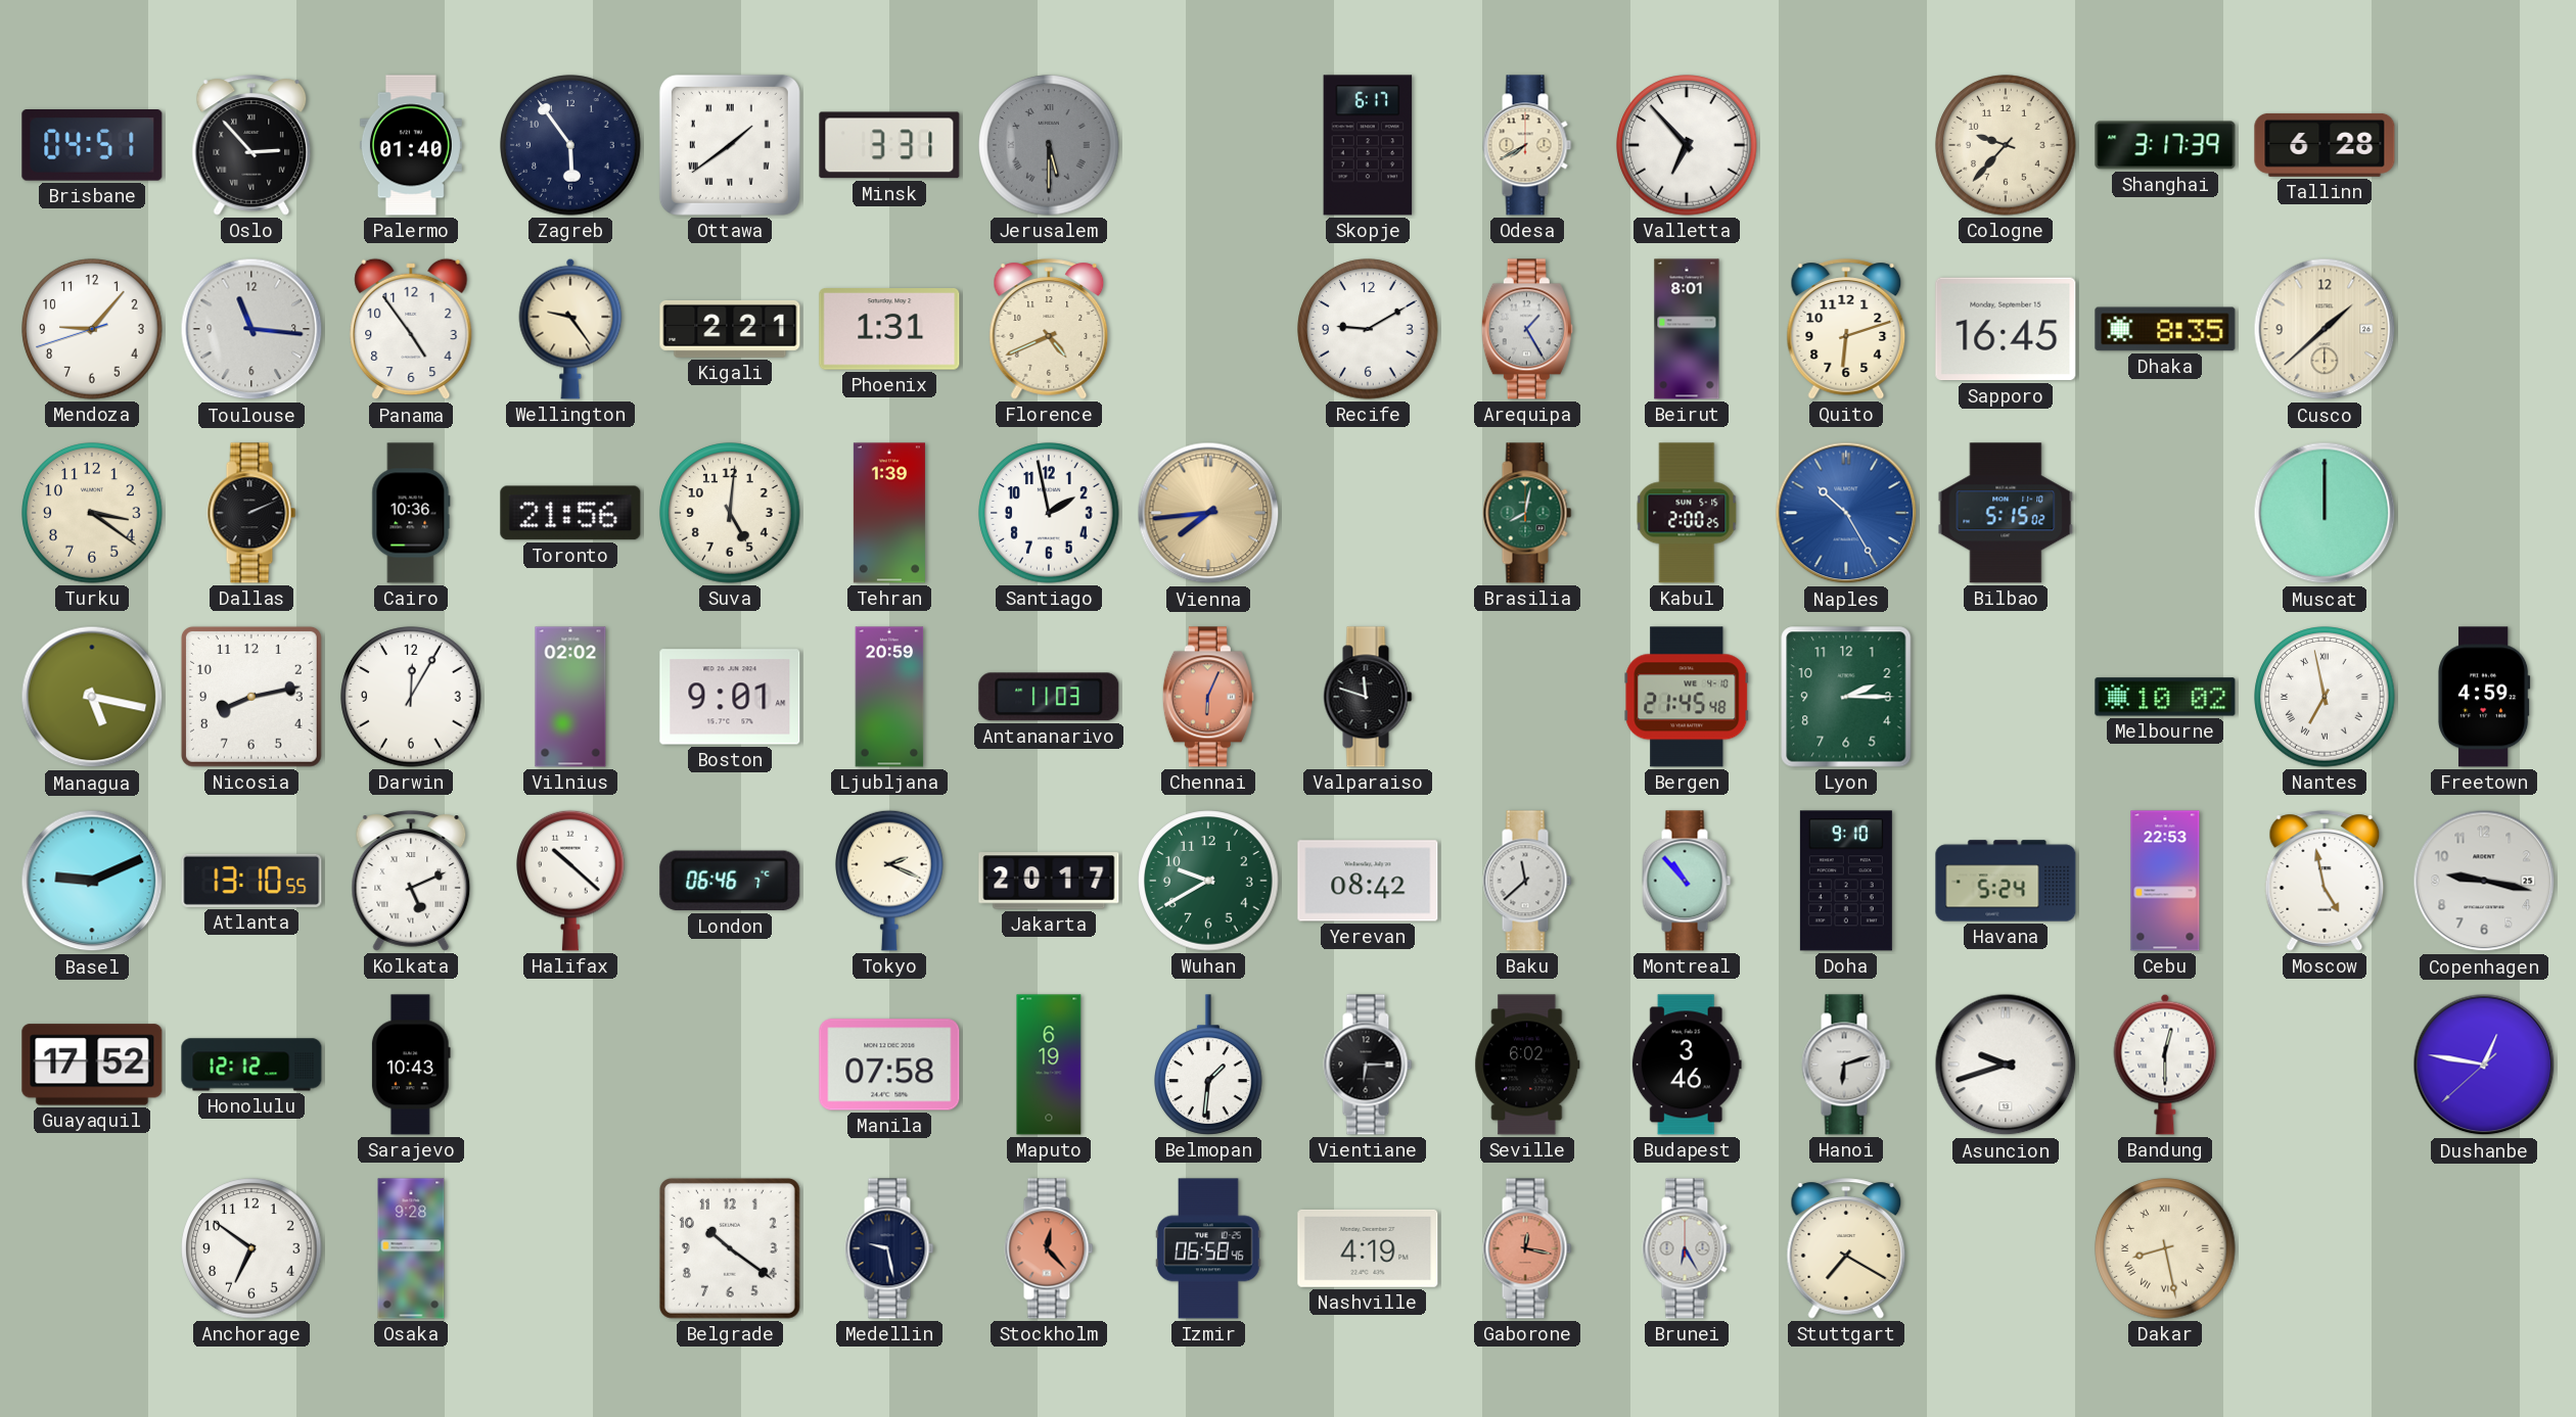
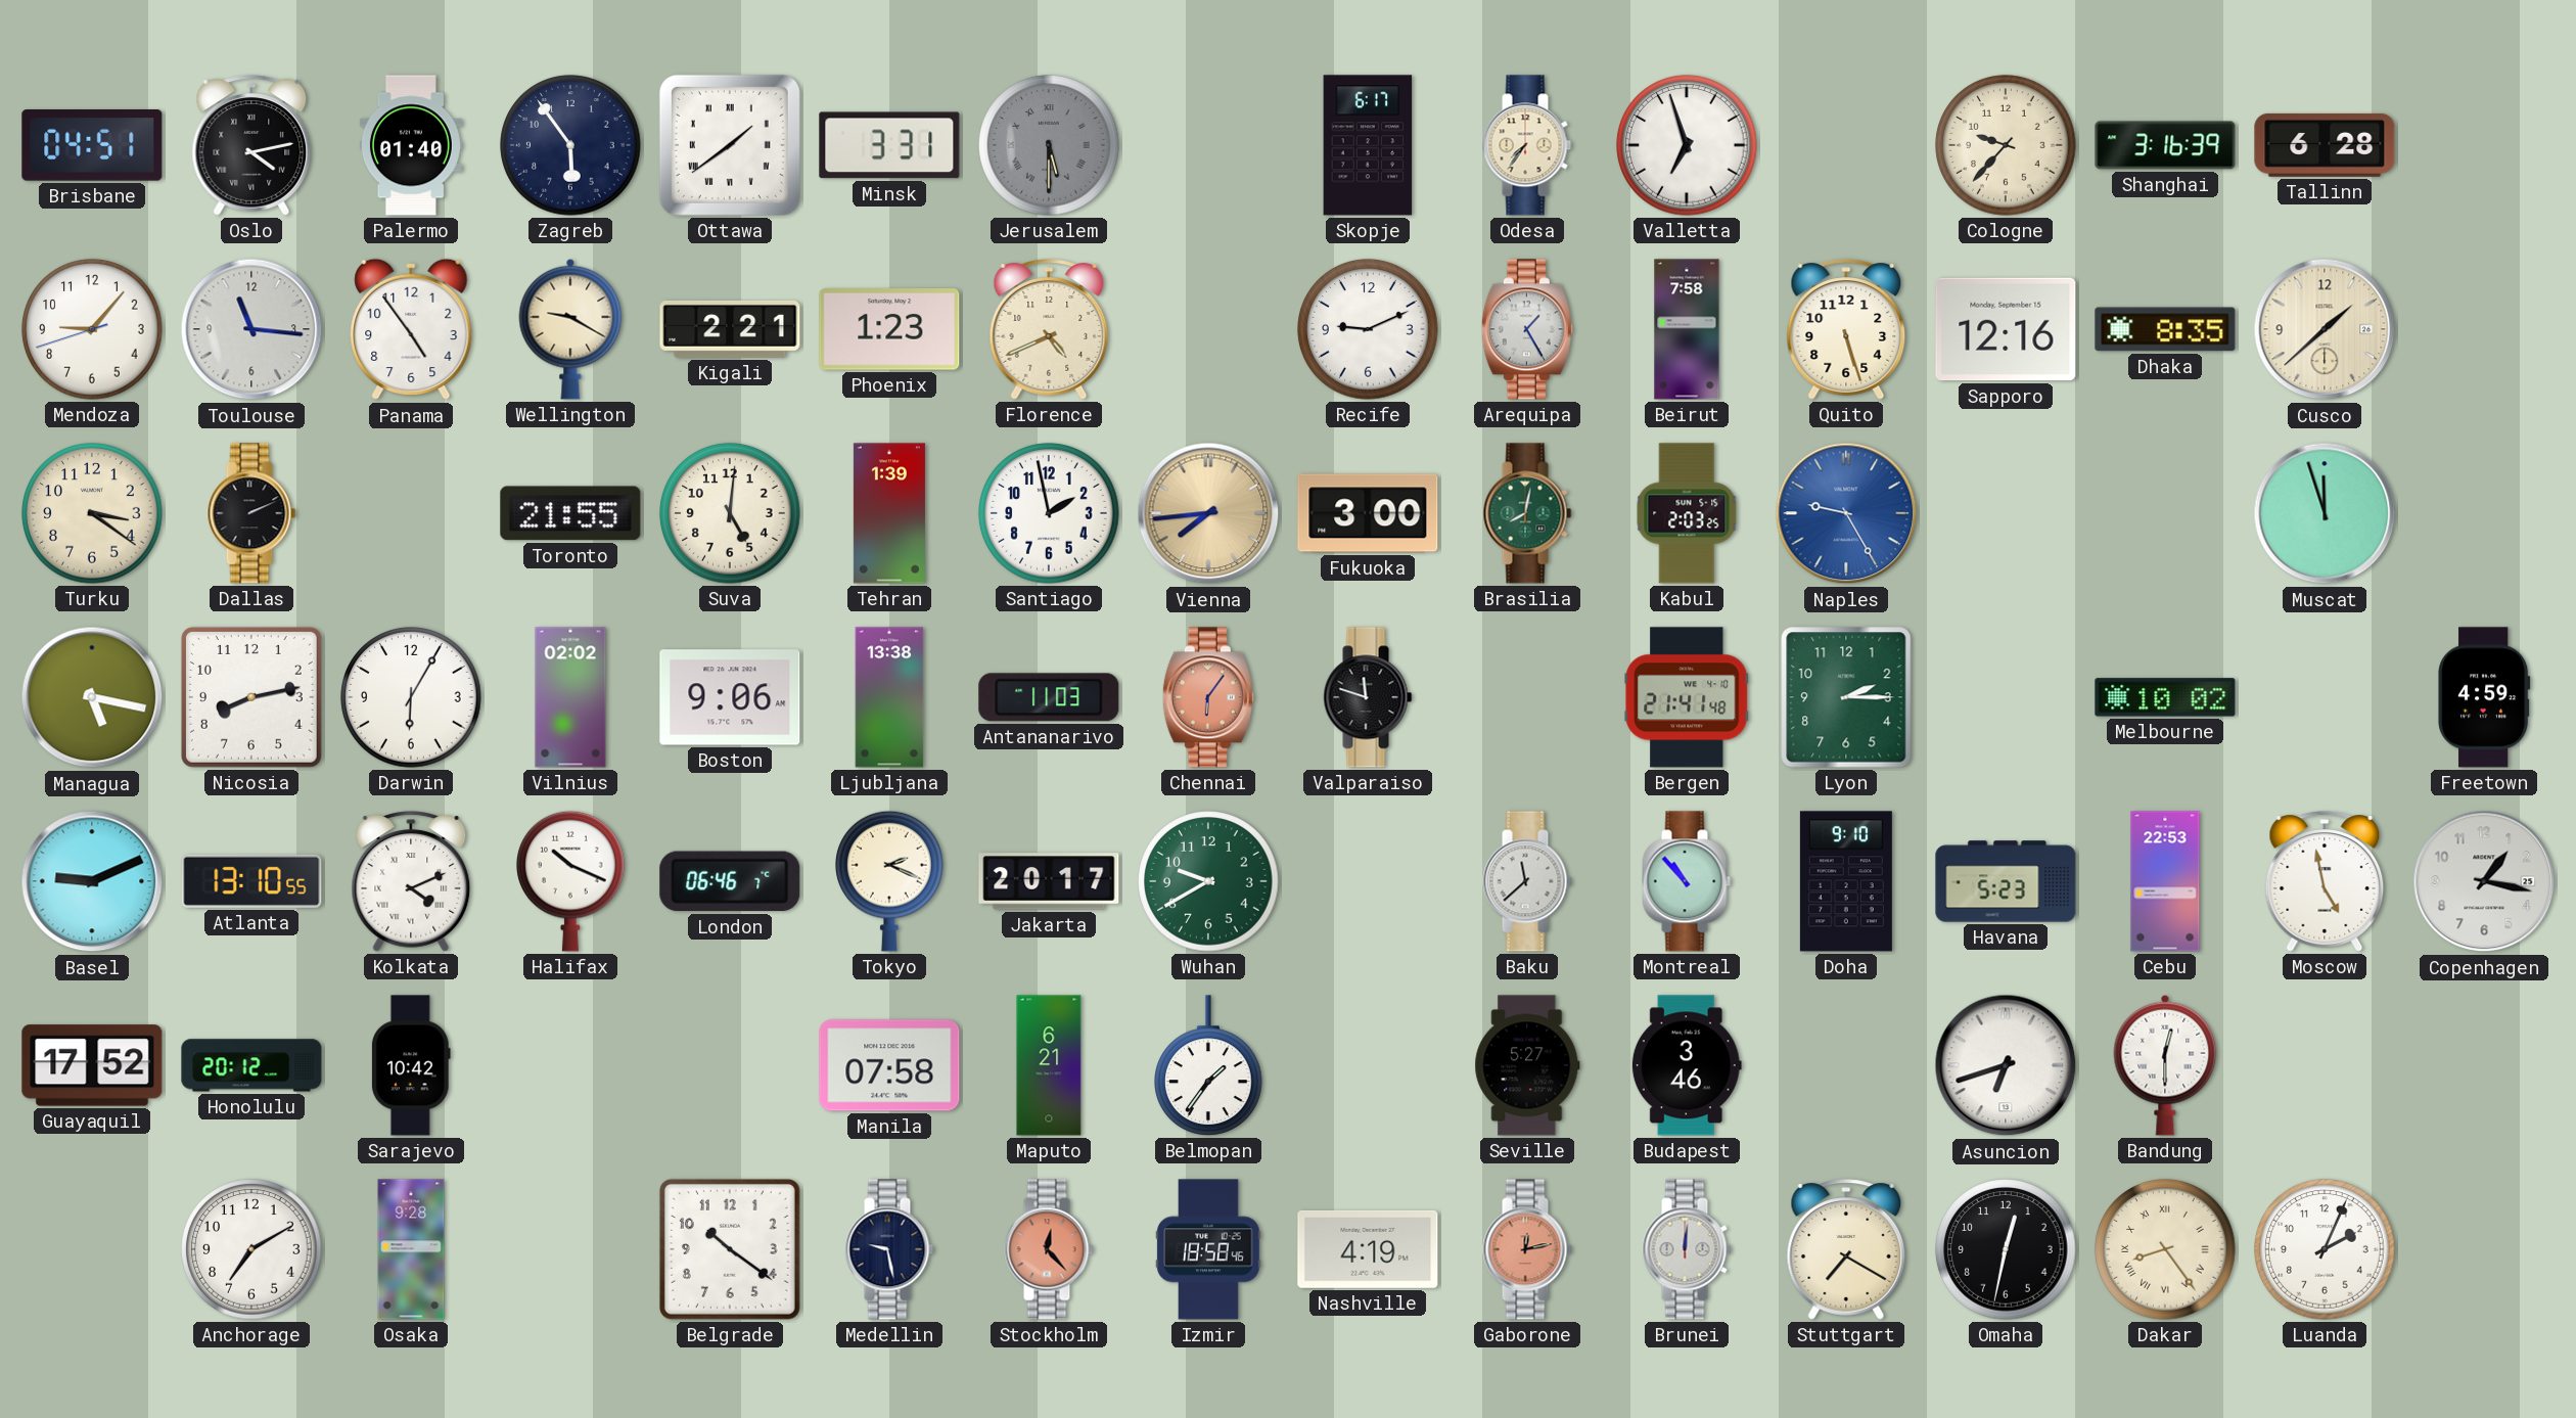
Oslo: 2:53 -> 4:13
Odesa: 7:40 -> 7:36
Valletta: 6:53 -> 6:57
Shanghai: 3:17 -> 3:16
Wellington: 9:24 -> 9:20
Phoenix: 1:31 -> 1:23
Recife: 9:10 -> 9:11
Beirut: 8:01 -> 7:58
Quito: 6:12 -> 5:27
Sapporo: 16:45 -> 12:16
Cairo: 10:36 -> none
Toronto: 21:56 -> 21:55
Fukuoka: none -> 3:00
Kabul: 2:00 -> 2:03
Naples: 10:25 -> 9:25
Bilbao: 5:15 -> none
Muscat: 12:00 -> 11:57
Darwin: 12:05 -> 6:05
Boston: 9:01 -> 9:06
Ljubljana: 20:59 -> 13:38
Chennai: 6:04 -> 6:06
Bergen: 21:45 -> 21:41
Nantes: 6:58 -> none
Kolkata: 5:11 -> 4:11
Halifax: 10:22 -> 10:19
Yerevan: 08:42 -> none
Havana: 5:24 -> 5:23
Copenhagen: 9:17 -> 1:17
Honolulu: 12:12 -> 20:12
Sarajevo: 10:43 -> 10:42
Maputo: 6:19 -> 6:21
Belmopan: 1:31 -> 1:36
Vientiane: 6:15 -> none
Seville: 6:02 -> 5:27
Hanoi: 6:12 -> none
Asuncion: 9:42 -> 6:42
Dushanbe: 12:46 -> none
Anchorage: 6:51 -> 7:10
Izmir: 06:58 -> 18:58
Gaborone: 12:17 -> 12:13
Brunei: 6:25 -> 12:01
Omaha: none -> 12:32
Dakar: 8:28 -> 8:24
Luanda: none -> 2:04
